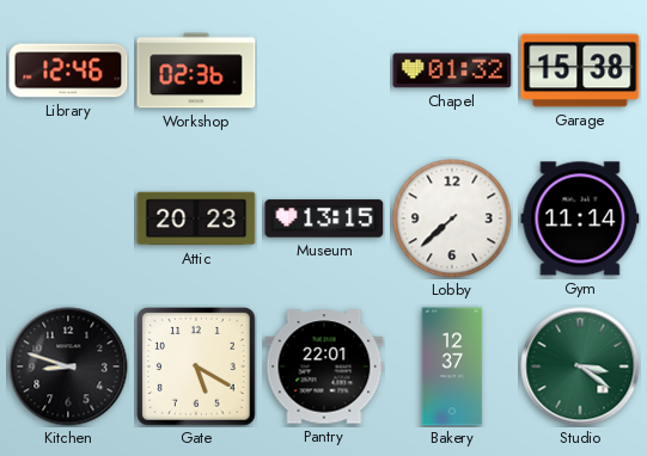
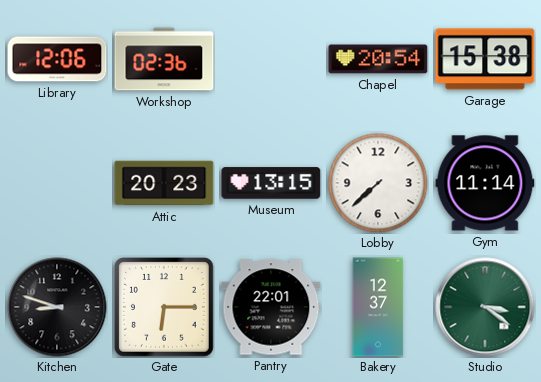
Library: 12:46 -> 12:06
Chapel: 01:32 -> 20:54
Gate: 5:20 -> 6:15
